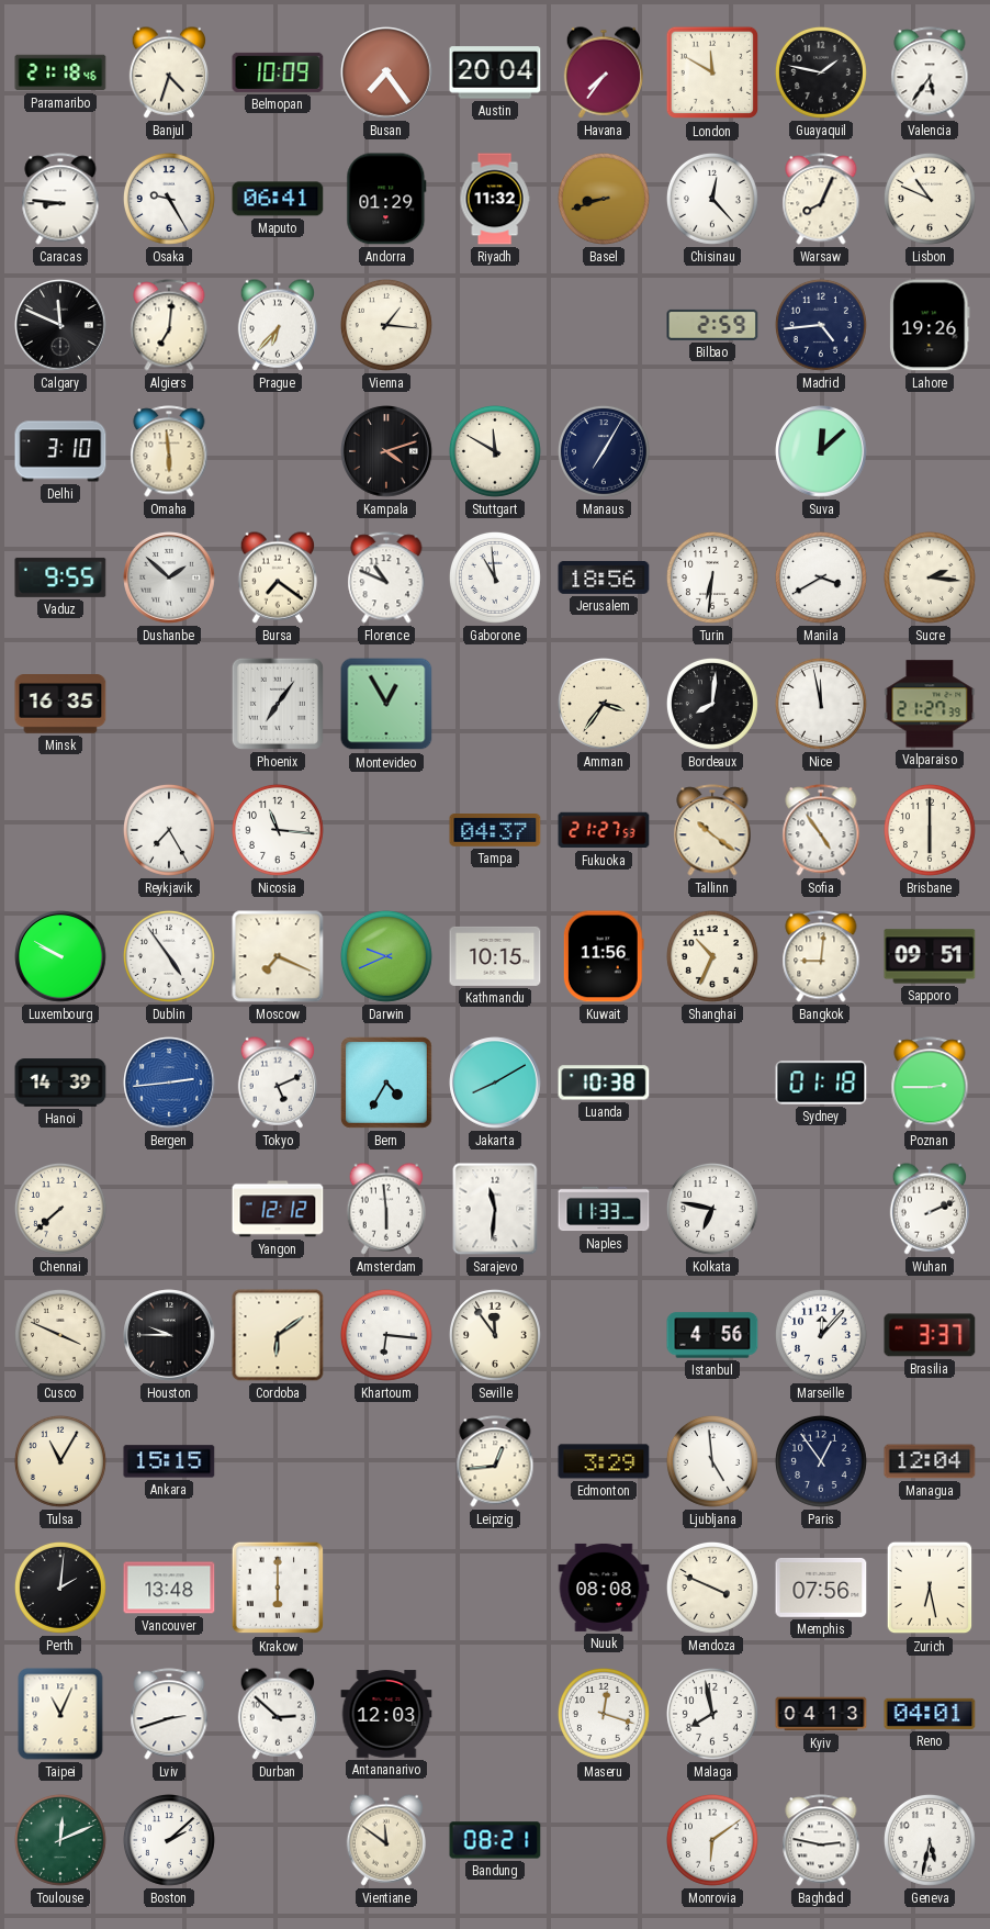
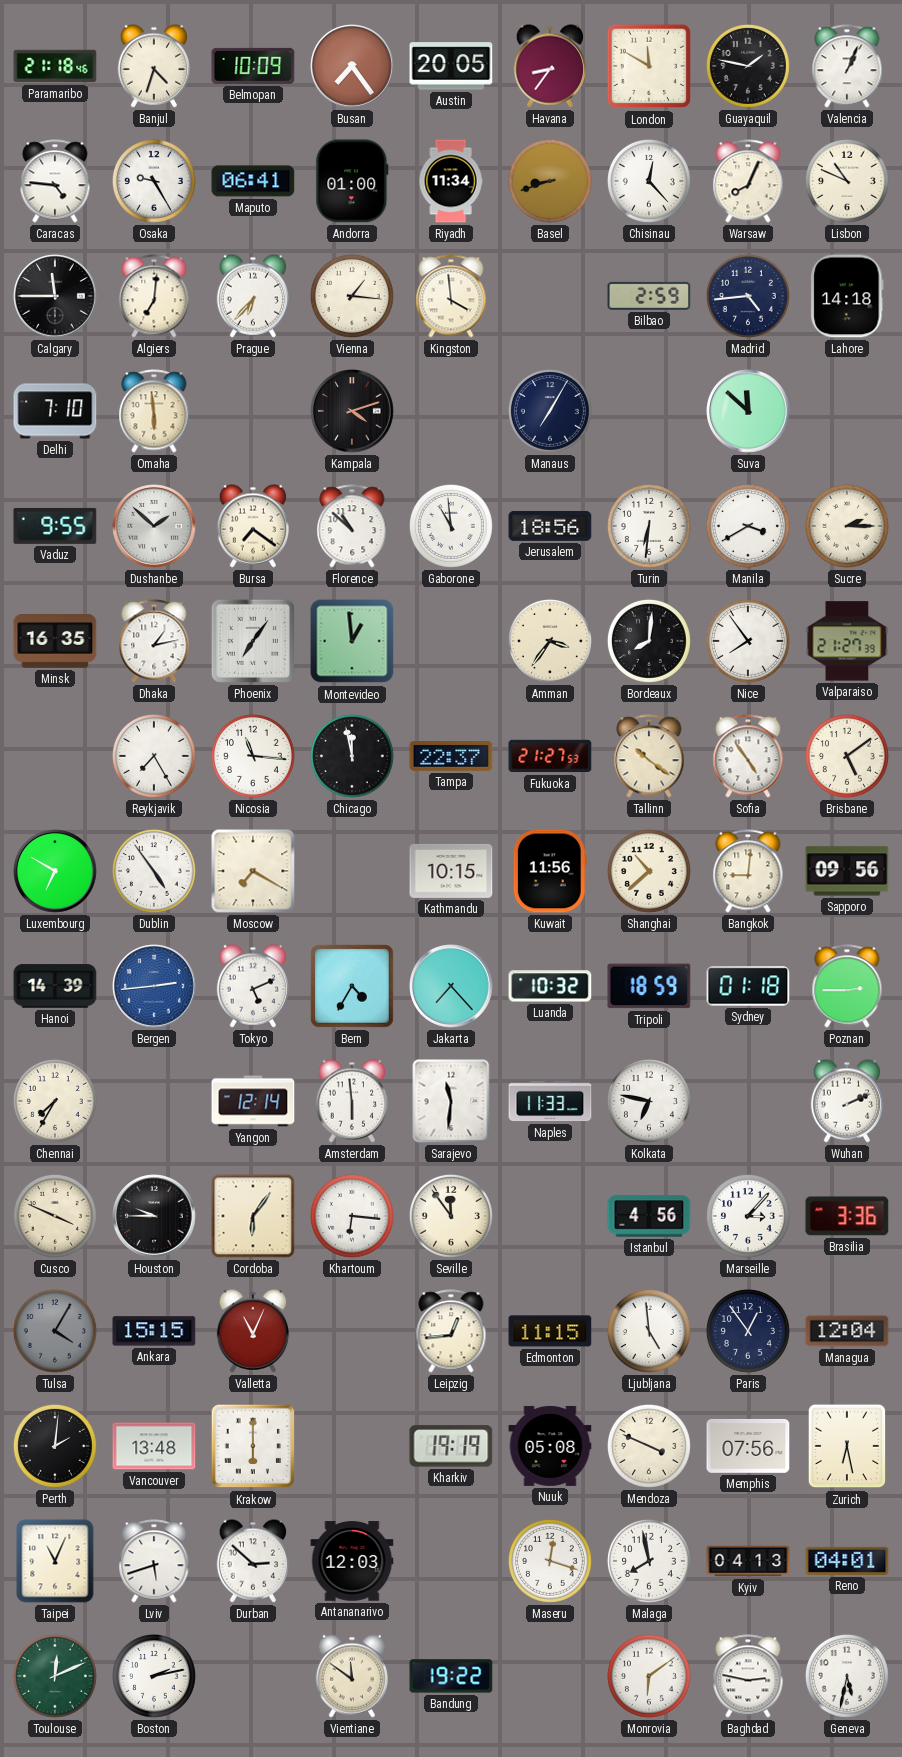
Austin: 20:04 -> 20:05
Havana: 7:36 -> 8:36
Valencia: 5:36 -> 1:04
Caracas: 8:46 -> 4:46
Andorra: 01:29 -> 01:00
Riyadh: 11:32 -> 11:34
Calgary: 11:49 -> 11:45
Kingston: none -> 3:59
Lahore: 19:26 -> 14:18
Delhi: 3:10 -> 7:10
Stuttgart: 11:50 -> none
Suva: 12:08 -> 11:52
Florence: 10:49 -> 10:52
Sucre: 2:16 -> 2:15
Dhaka: none -> 1:13
Montevideo: 12:55 -> 12:59
Nice: 11:58 -> 7:54
Chicago: none -> 11:58
Tampa: 04:37 -> 22:37
Brisbane: 6:00 -> 5:09
Luxembourg: 9:50 -> 6:50
Moscow: 7:19 -> 7:20
Darwin: 9:41 -> none
Shanghai: 10:34 -> 10:38
Sapporo: 09:51 -> 09:56
Jakarta: 8:10 -> 7:23
Luanda: 10:38 -> 10:32
Tripoli: none -> 18:59
Chennai: 7:38 -> 7:35
Yangon: 12:12 -> 12:14
Cordoba: 6:09 -> 6:06
Marseille: 12:07 -> 3:07
Brasilia: 3:37 -> 3:36
Tulsa: 11:05 -> 4:05
Tulsa dial: cream -> grey
Valletta: none -> 11:04
Edmonton: 3:29 -> 11:15
Kharkiv: none -> 19:19
Nuuk: 08:08 -> 05:08
Lviv: 2:42 -> 5:42
Boston: 2:08 -> 2:13
Bandung: 08:21 -> 19:22
